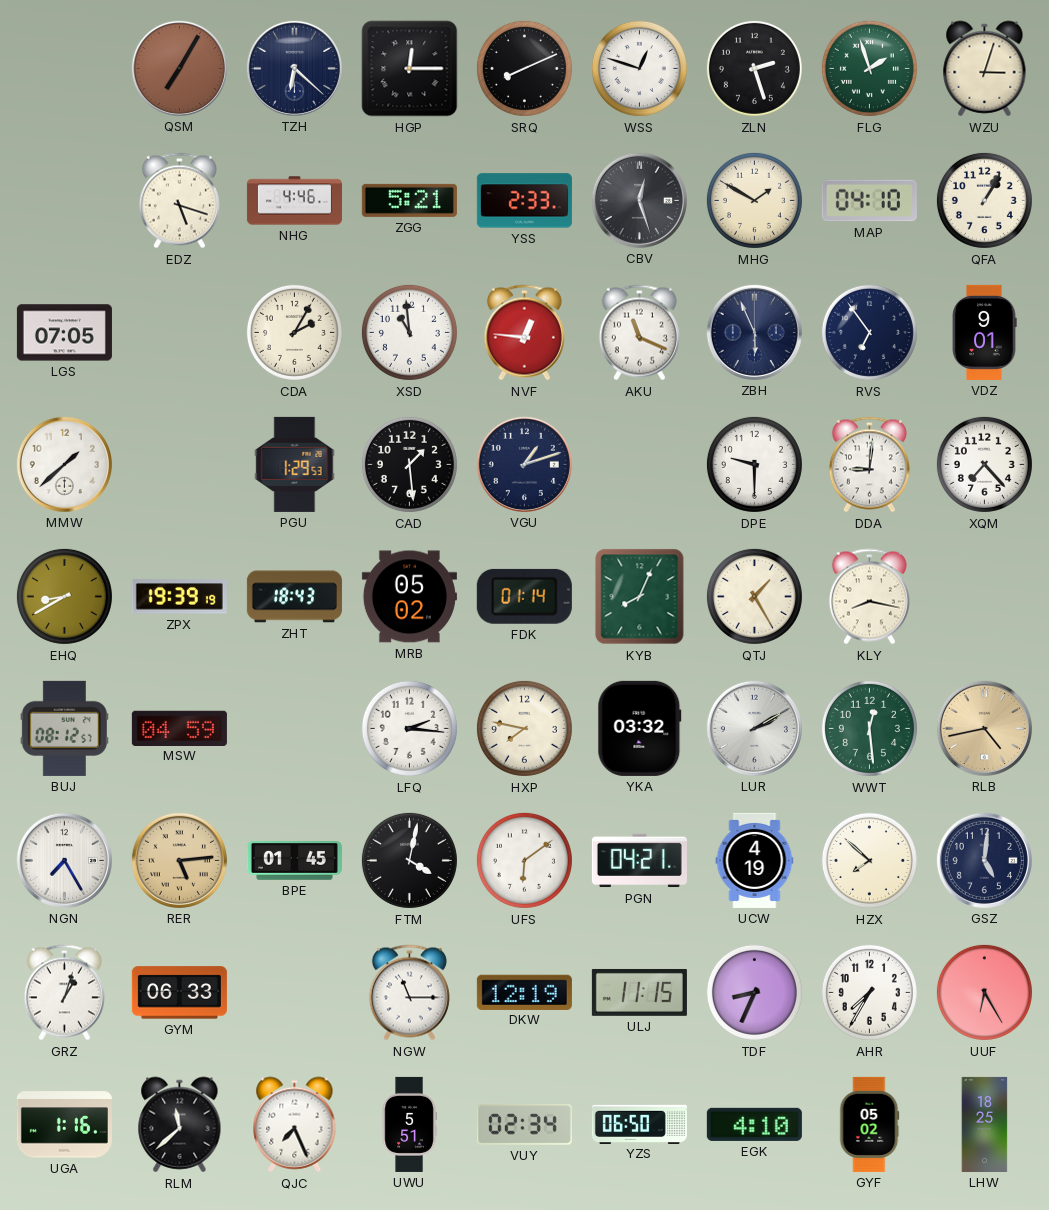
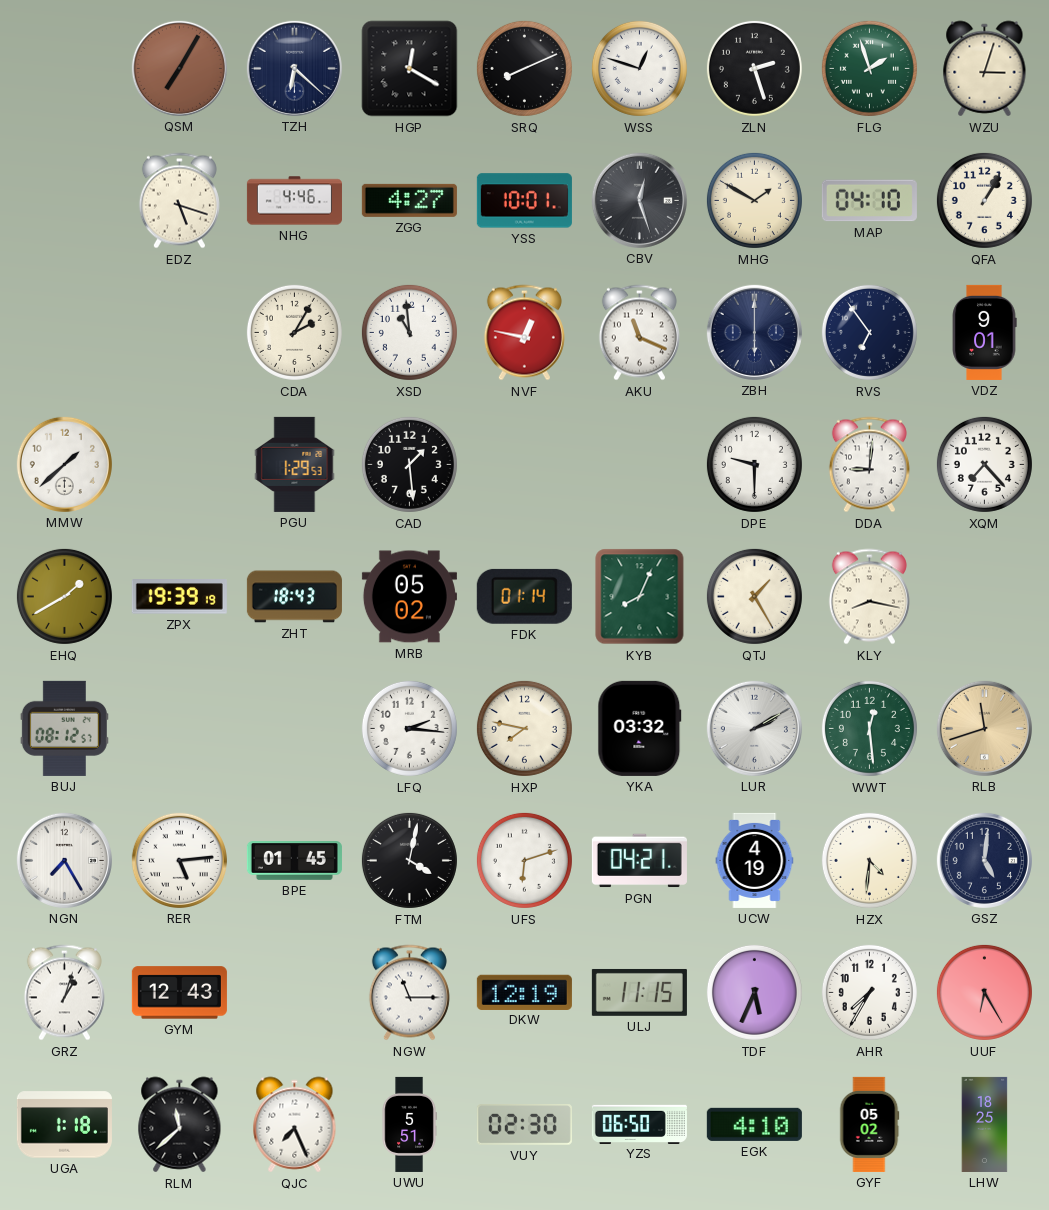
HGP: 12:15 -> 12:20
ZGG: 5:21 -> 4:27
YSS: 2:33 -> 10:01
LGS: 07:05 -> none
NVF: 12:46 -> 12:47
ZBH: 5:56 -> 6:00
VGU: 1:12 -> none
EHQ: 8:40 -> 1:40
MSW: 04:59 -> none
RLB: 4:43 -> 11:42
RER dial: champagne -> white
UFS: 6:09 -> 6:12
HZX: 7:52 -> 4:31
GYM: 06:33 -> 12:43
TDF: 8:34 -> 5:34
UGA: 1:16 -> 1:18
VUY: 02:34 -> 02:30
